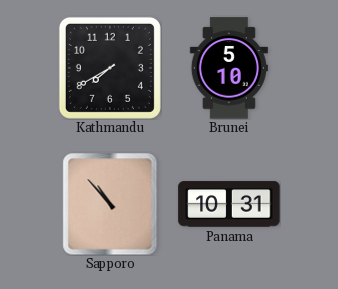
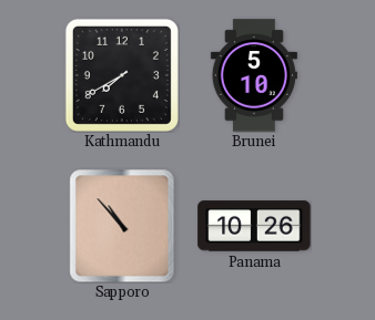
Panama: 10:31 -> 10:26
